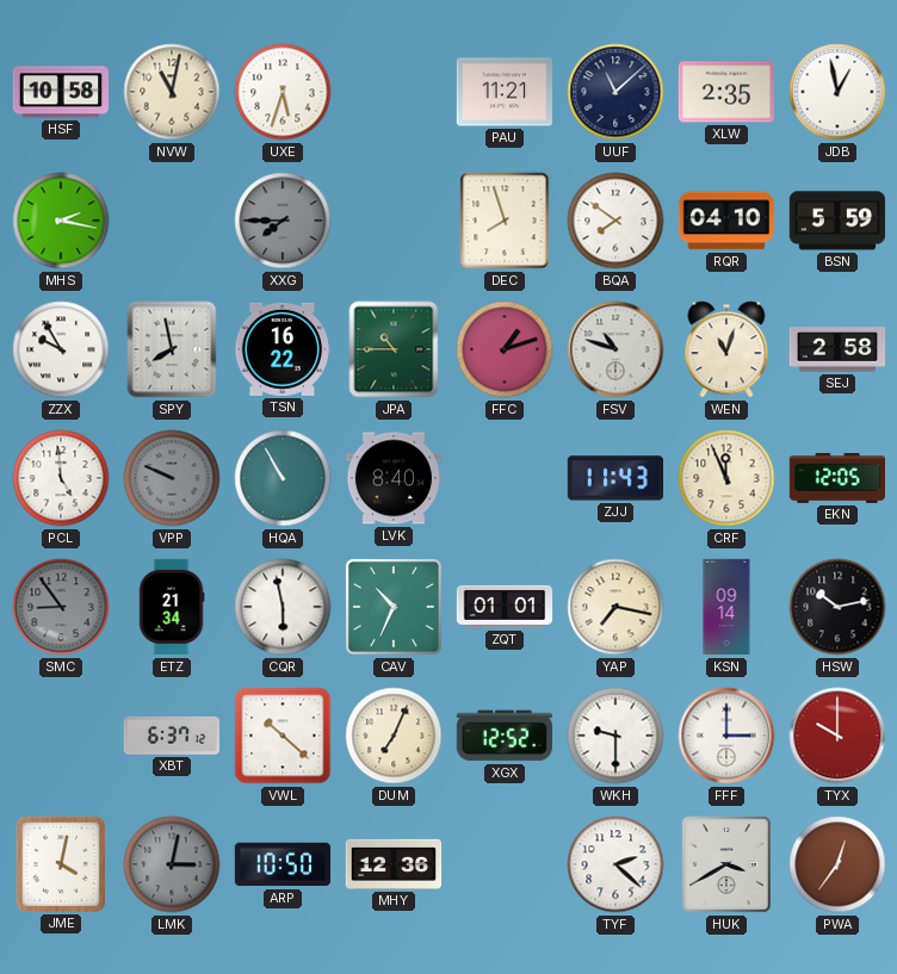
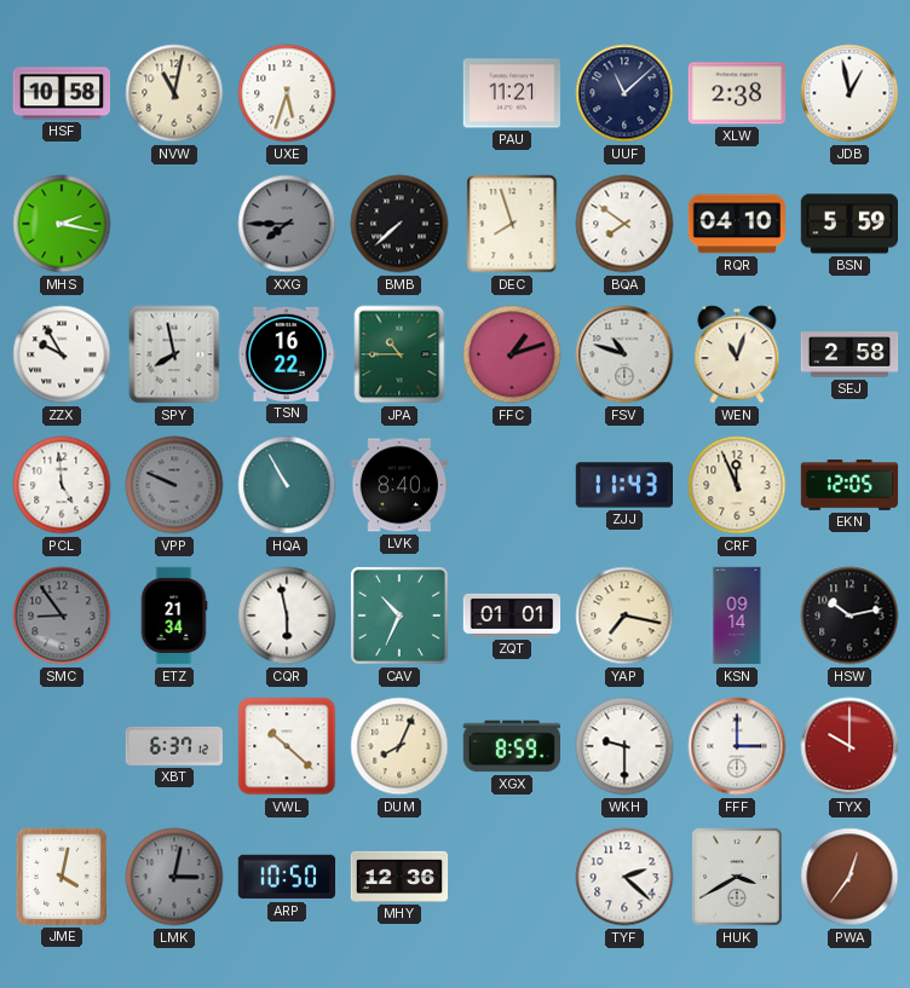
XLW: 2:35 -> 2:38
BMB: none -> 7:38
DUM: 7:04 -> 8:04
XGX: 12:52 -> 8:59
